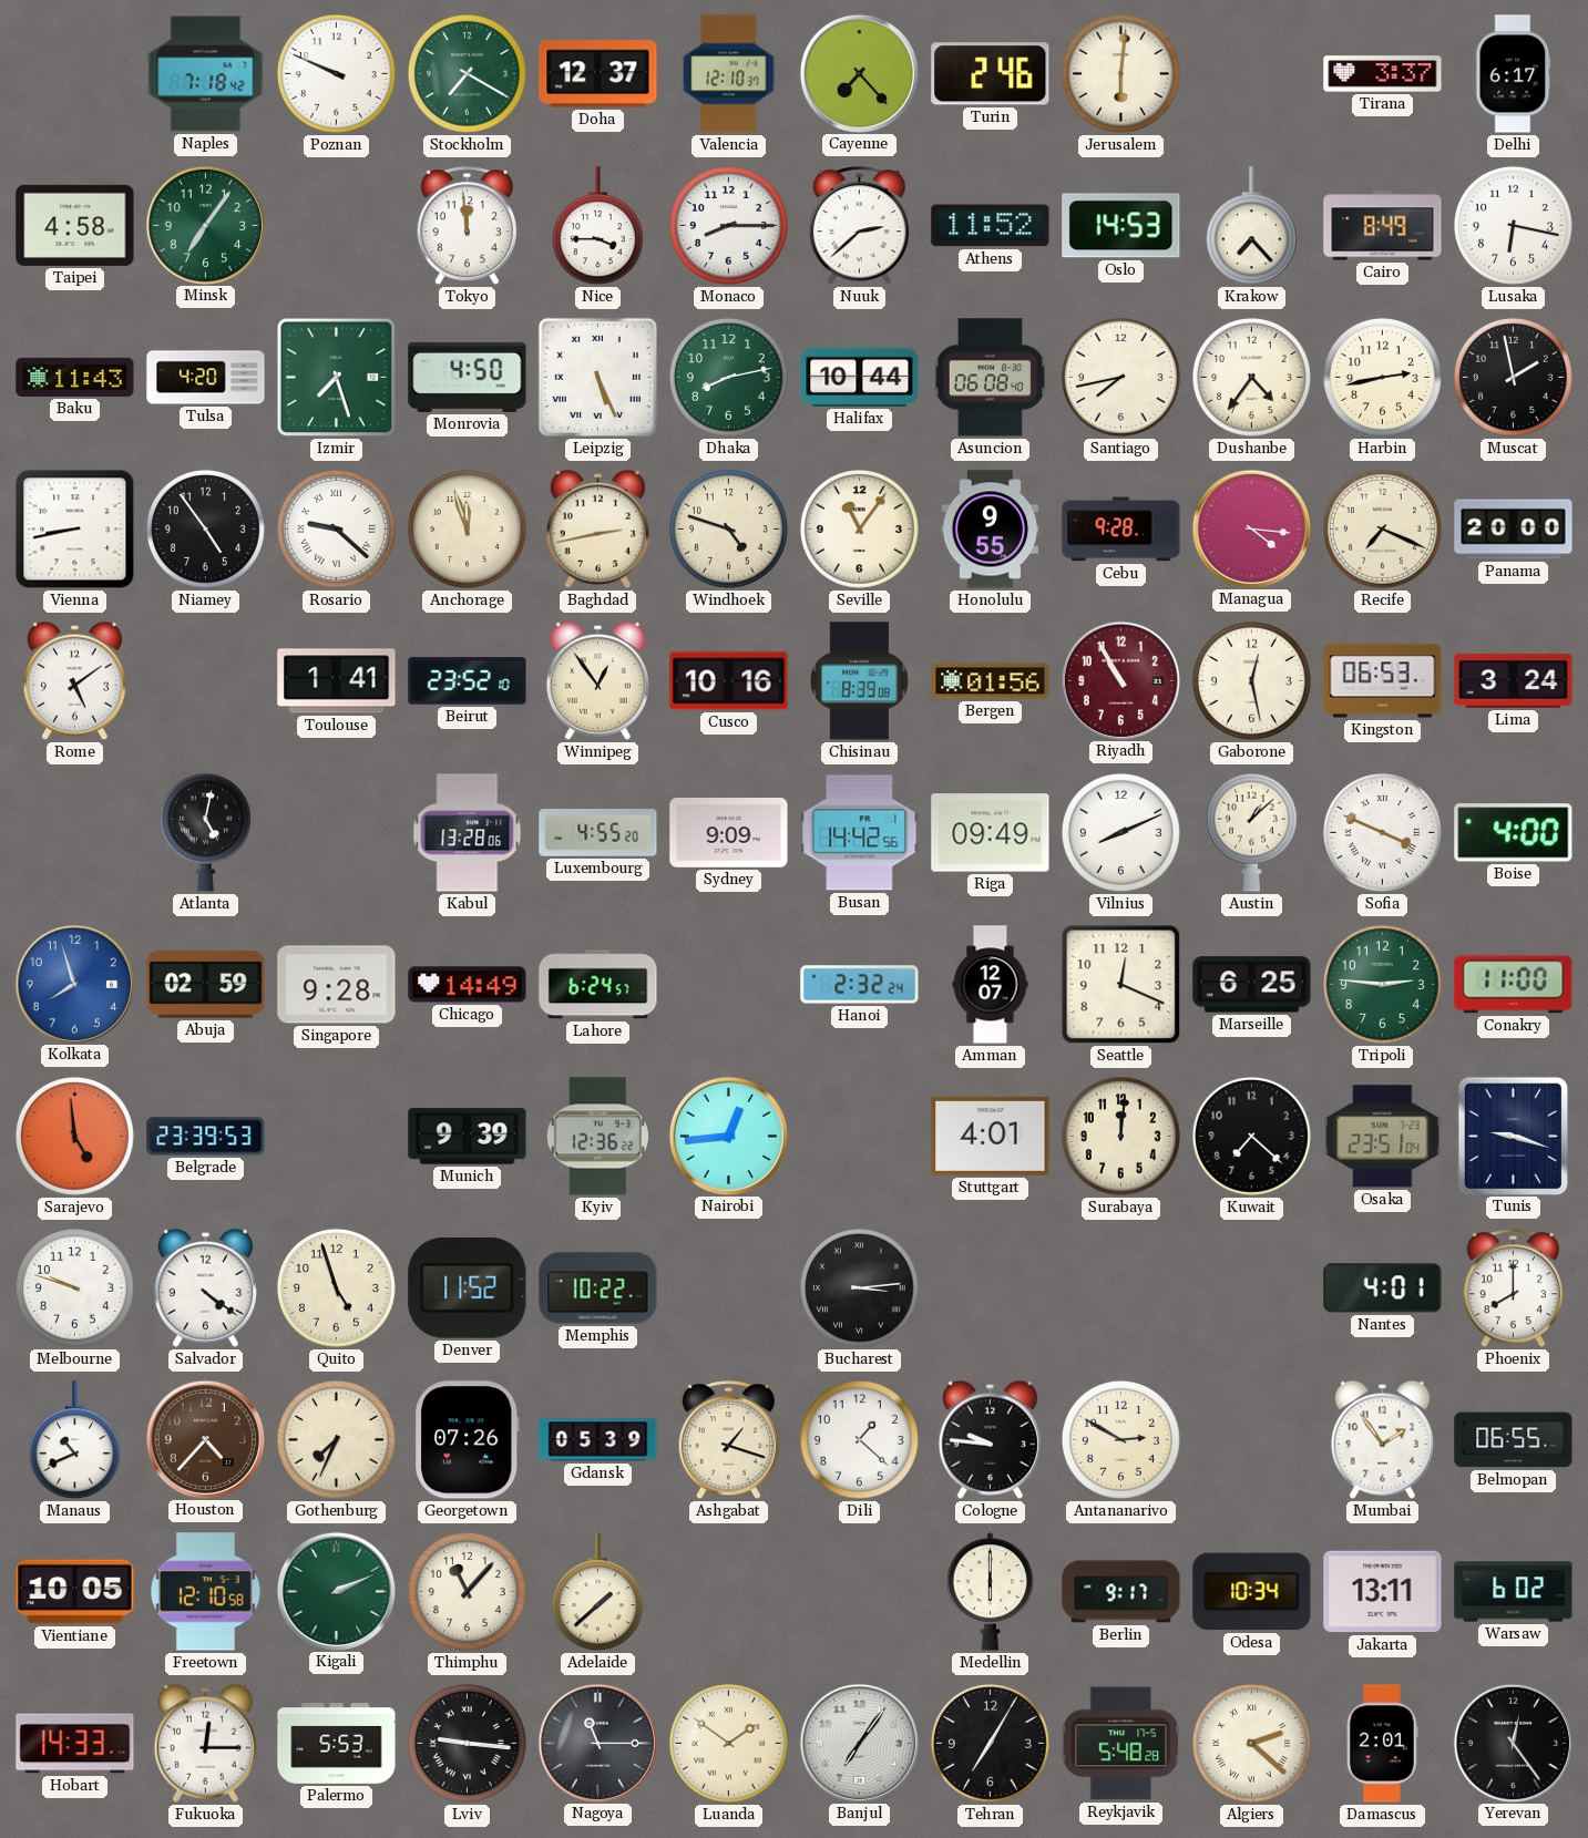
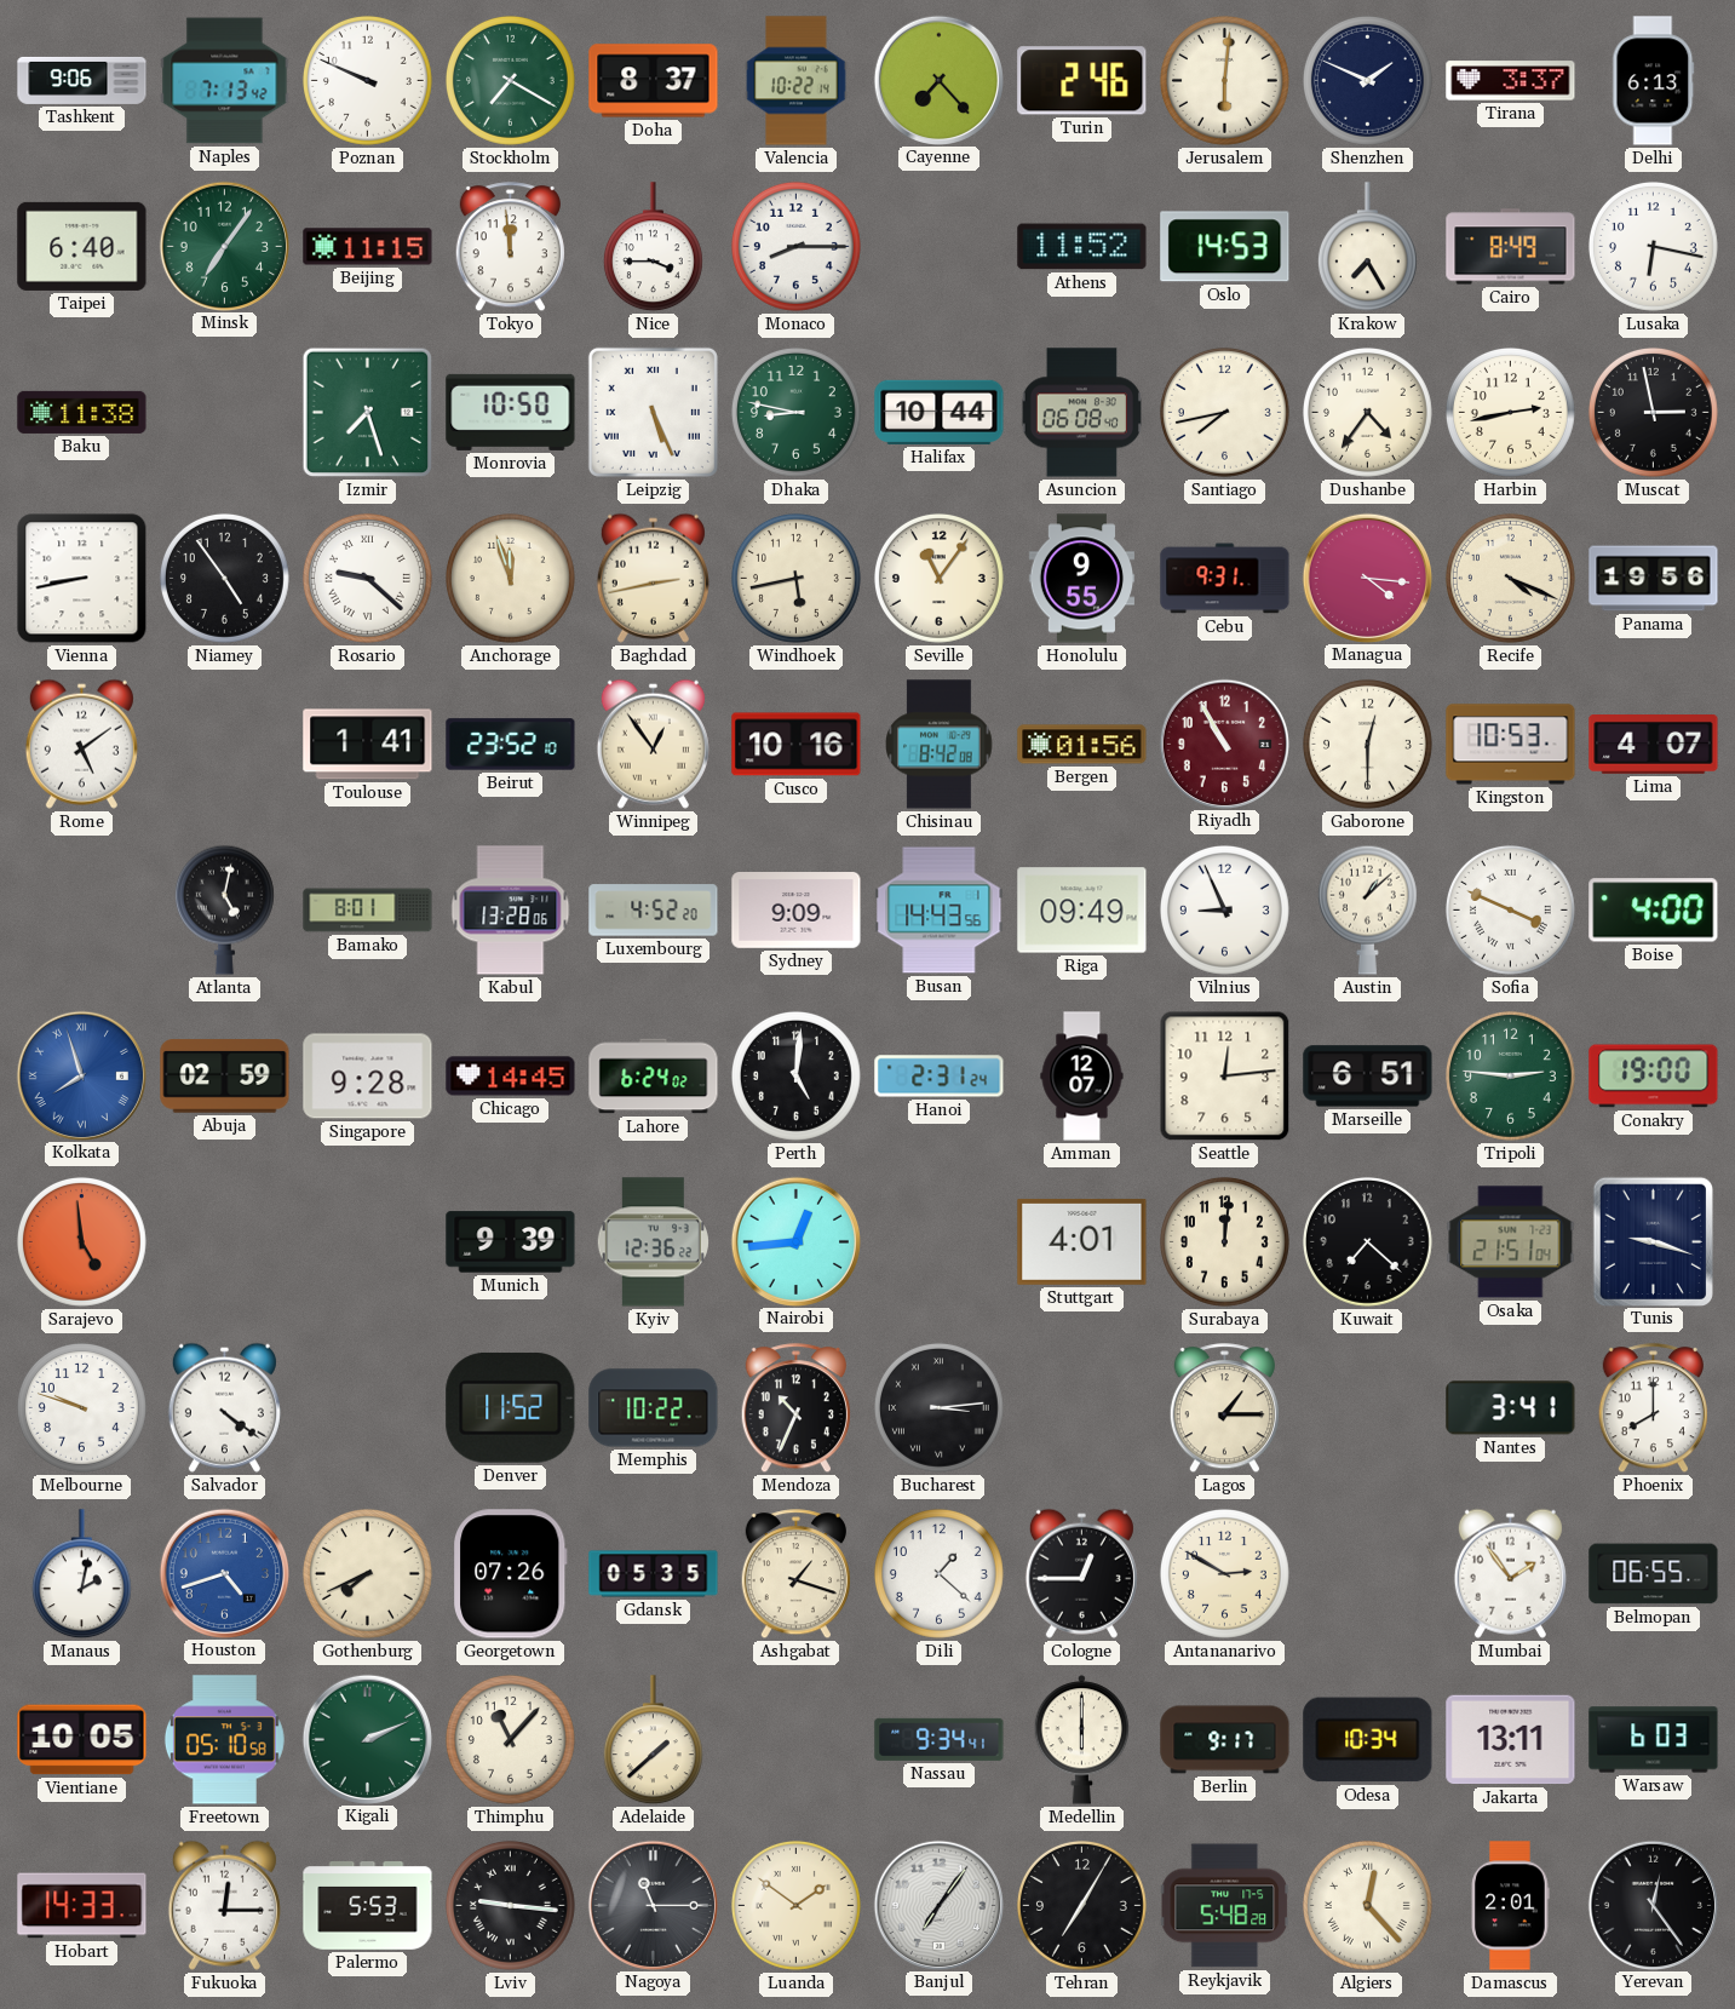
Tashkent: none -> 9:06
Naples: 7:18 -> 7:13
Doha: 12:37 -> 8:37
Valencia: 12:10 -> 10:22
Shenzhen: none -> 1:49
Delhi: 6:17 -> 6:13
Taipei: 4:58 -> 6:40
Beijing: none -> 11:15
Nuuk: 2:38 -> none
Krakow: 7:23 -> 7:25
Baku: 11:43 -> 11:38
Tulsa: 4:20 -> none
Monrovia: 4:50 -> 10:50
Dhaka: 8:13 -> 8:47
Muscat: 1:58 -> 2:58
Windhoek: 4:48 -> 5:43
Cebu: 9:28 -> 9:31
Recife: 7:19 -> 4:19
Panama: 20:00 -> 19:56
Chisinau: 8:39 -> 8:42
Gaborone: 12:28 -> 12:30
Kingston: 06:53 -> 10:53
Lima: 3:24 -> 4:07
Bamako: none -> 8:01
Luxembourg: 4:55 -> 4:52
Busan: 14:42 -> 14:43
Vilnius: 8:11 -> 8:56
Kolkata numerals: Arabic -> Roman
Chicago: 14:49 -> 14:45
Lahore: 6:24:57 -> 6:24:02
Perth: none -> 5:01
Hanoi: 2:32 -> 2:31
Seattle: 12:19 -> 12:14
Marseille: 6:25 -> 6:51
Conakry: 11:00 -> 19:00
Belgrade: 23:39 -> none
Osaka: 23:51 -> 21:51
Quito: 4:57 -> none
Mendoza: none -> 10:34
Lagos: none -> 1:15
Nantes: 4:01 -> 3:41
Manaus: 10:41 -> 2:02
Houston: 4:37 -> 4:42
Houston dial: brown -> blue
Gothenburg: 7:34 -> 7:41
Gdansk: 05:39 -> 05:35
Cologne: 9:46 -> 12:45
Freetown: 12:10 -> 05:10
Nassau: none -> 9:34
Warsaw: 6:02 -> 6:03
Algiers: 2:22 -> 12:23
